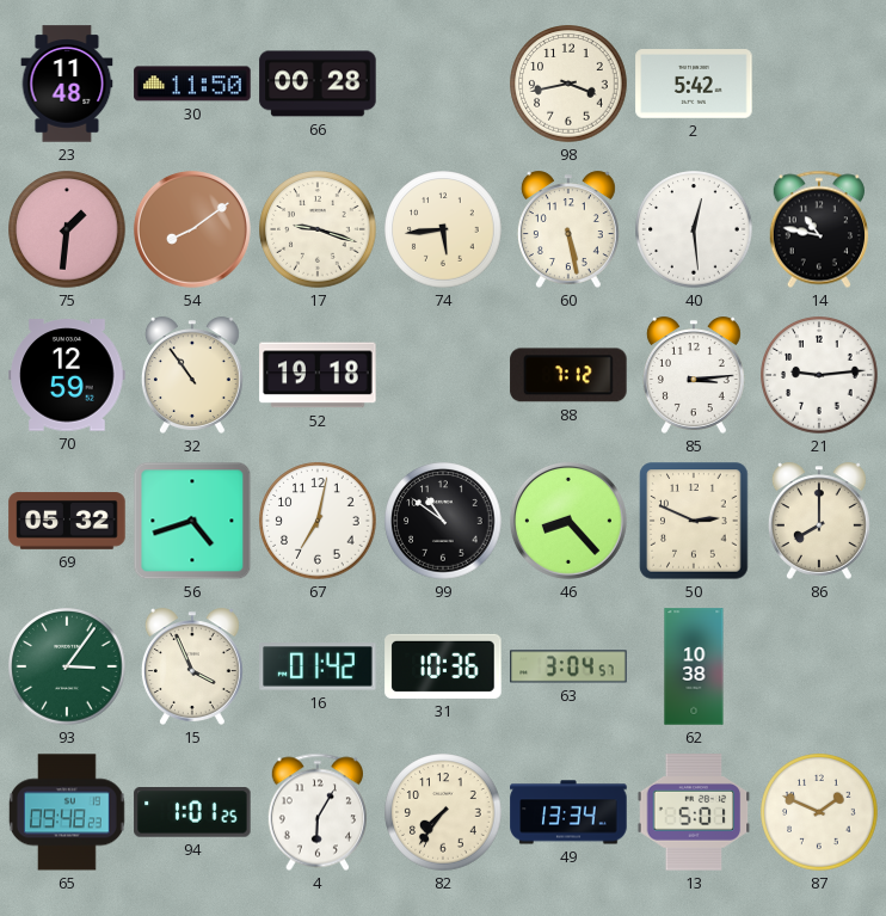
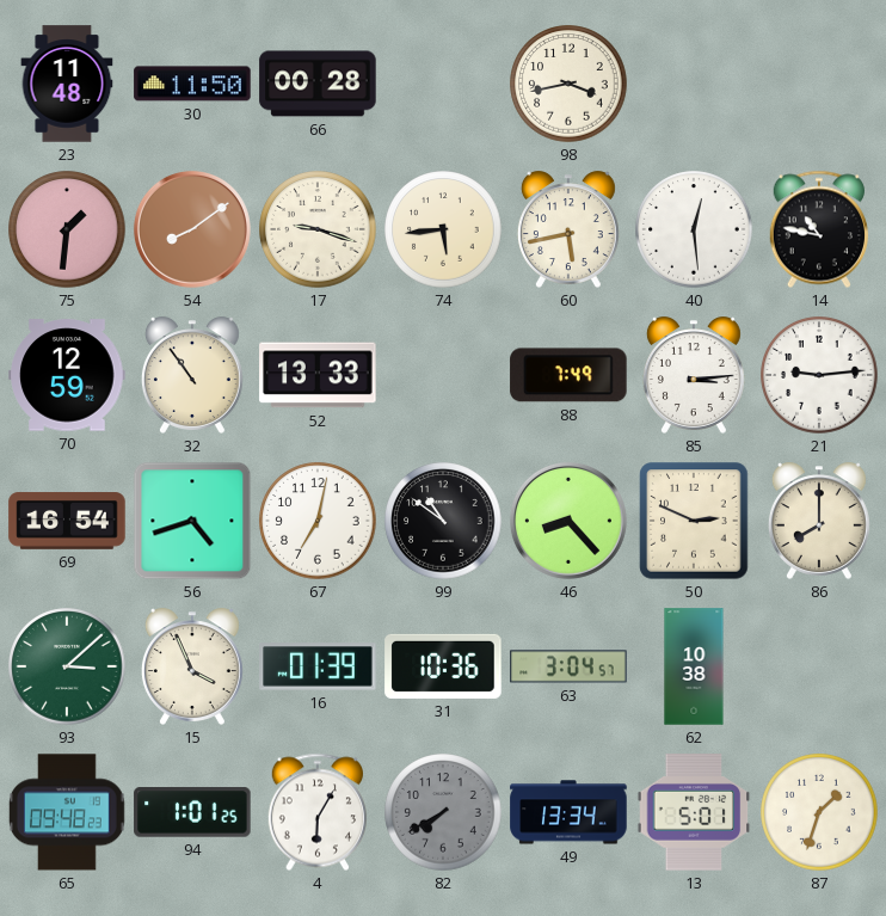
2: 5:42 -> none
60: 5:28 -> 5:43
52: 19:18 -> 13:33
88: 7:12 -> 7:49
69: 05:32 -> 16:54
93: 3:06 -> 3:08
16: 01:42 -> 01:39
82: 7:36 -> 7:40
82 dial: cream -> grey
87: 1:49 -> 1:33
